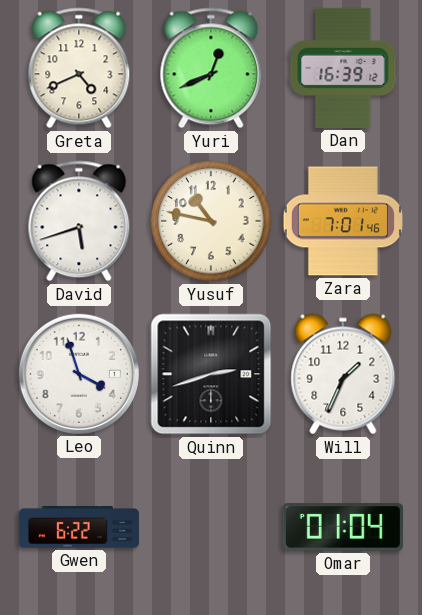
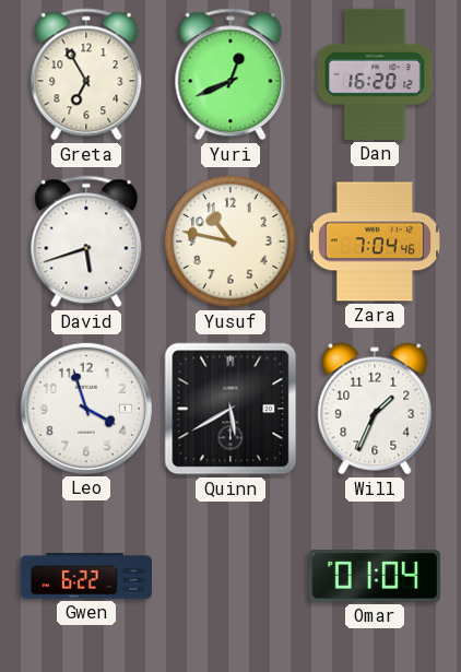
Greta: 4:41 -> 6:55
Dan: 16:39 -> 16:20
Zara: 7:01 -> 7:04
Quinn: 2:42 -> 5:40
